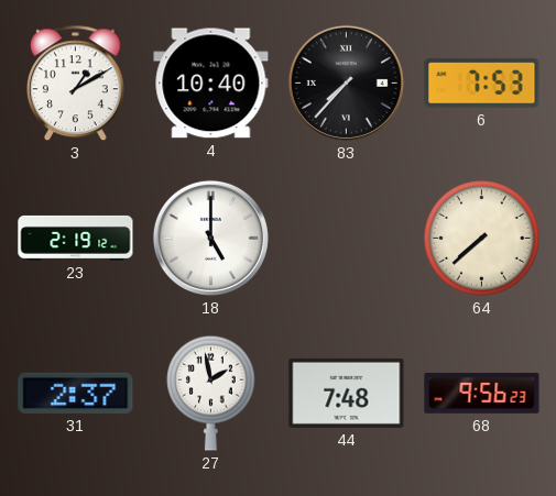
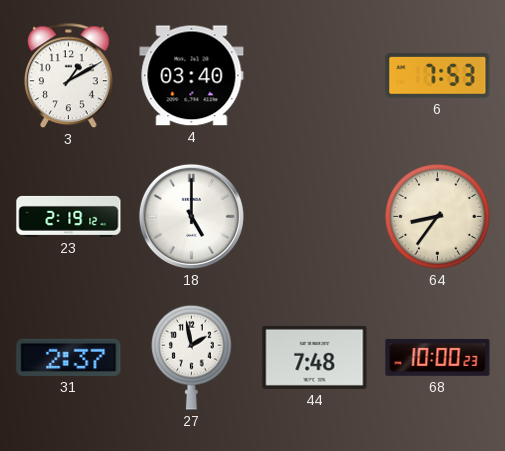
4: 10:40 -> 03:40
83: 7:37 -> none
64: 7:38 -> 8:36
68: 9:56 -> 10:00
